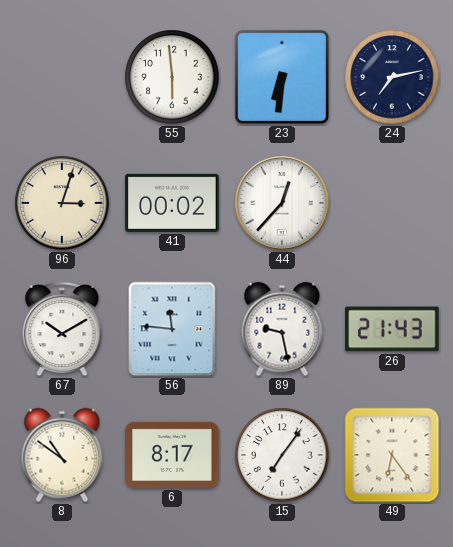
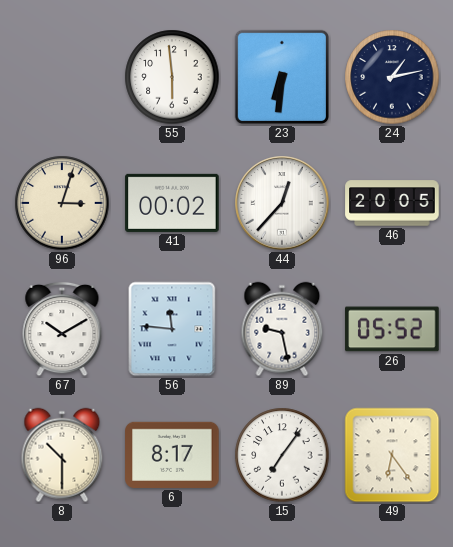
24: 7:13 -> 1:13
46: none -> 20:05
26: 21:43 -> 05:52
8: 10:51 -> 10:30
